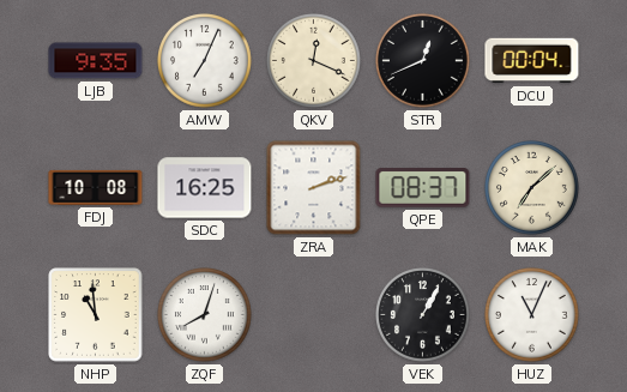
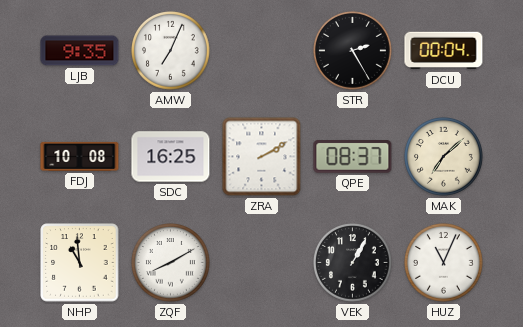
QKV: 12:19 -> none
STR: 12:41 -> 2:25
ZRA: 2:12 -> 2:10
ZQF: 8:03 -> 8:10
